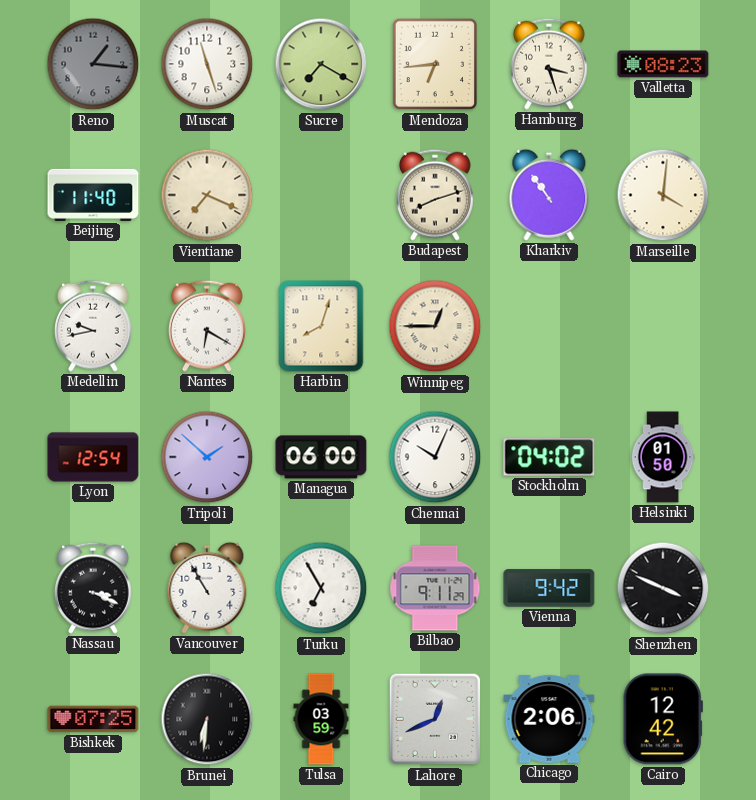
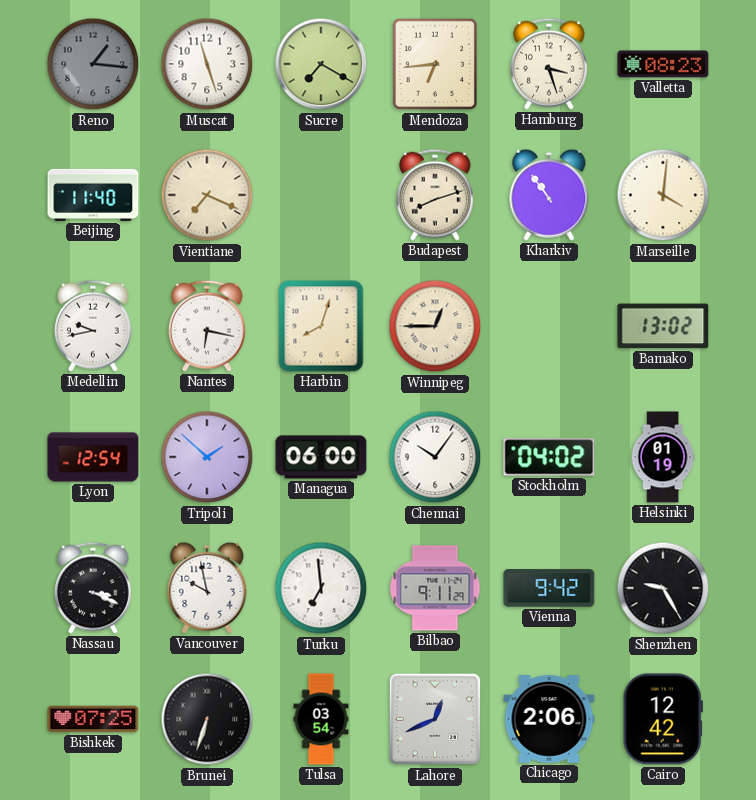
Nantes: 6:20 -> 6:17
Bamako: none -> 13:02
Chennai: 10:04 -> 10:06
Helsinki: 01:50 -> 01:19
Vancouver: 10:55 -> 9:58
Turku: 6:55 -> 6:59
Shenzhen: 3:49 -> 9:25
Brunei: 6:31 -> 6:33
Tulsa: 03:59 -> 03:54
